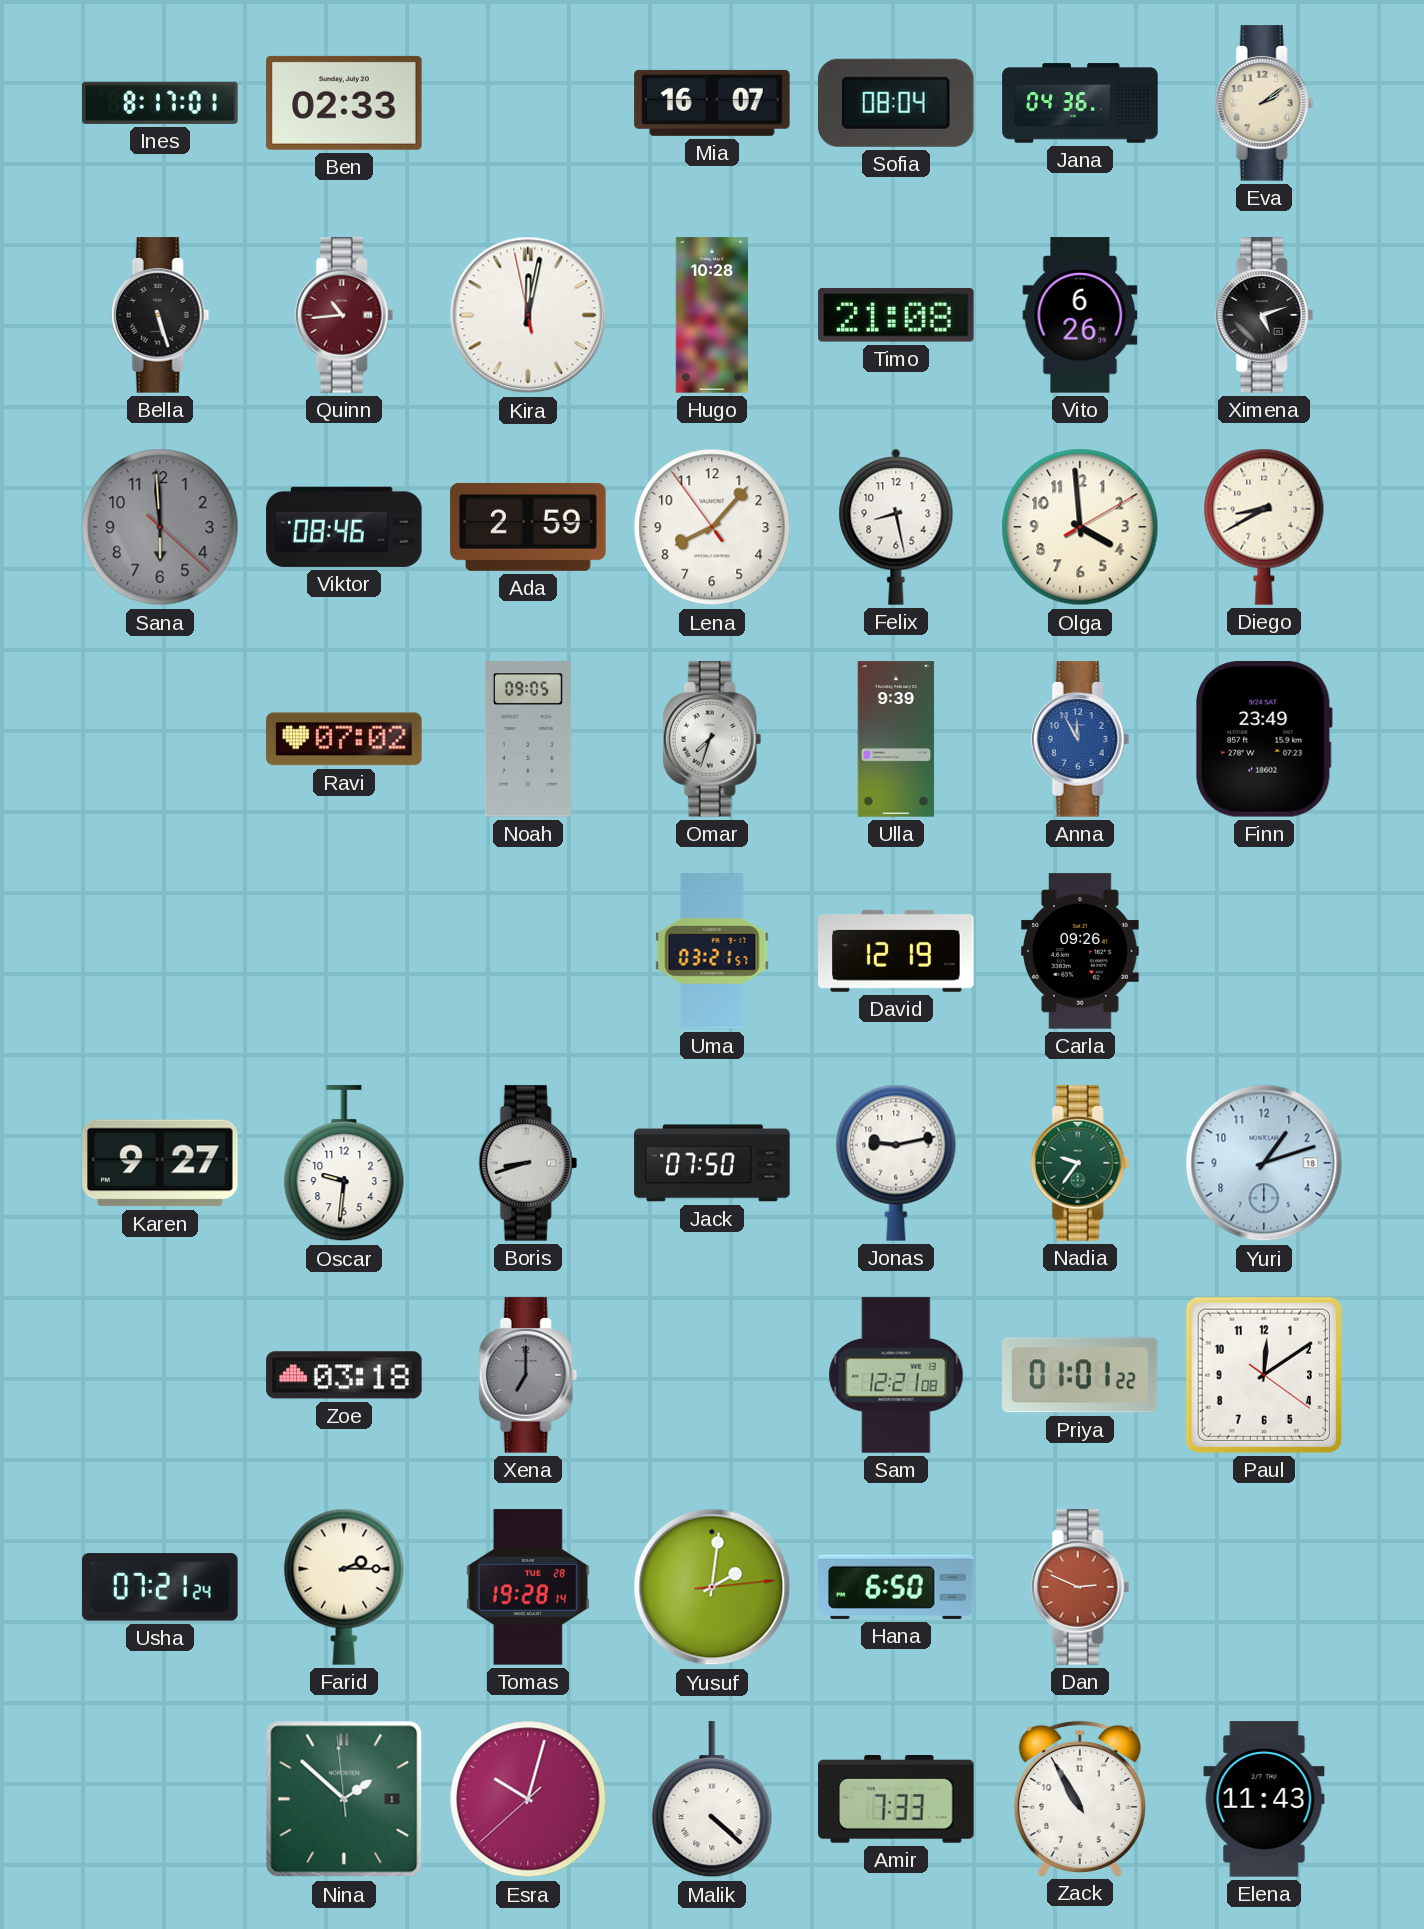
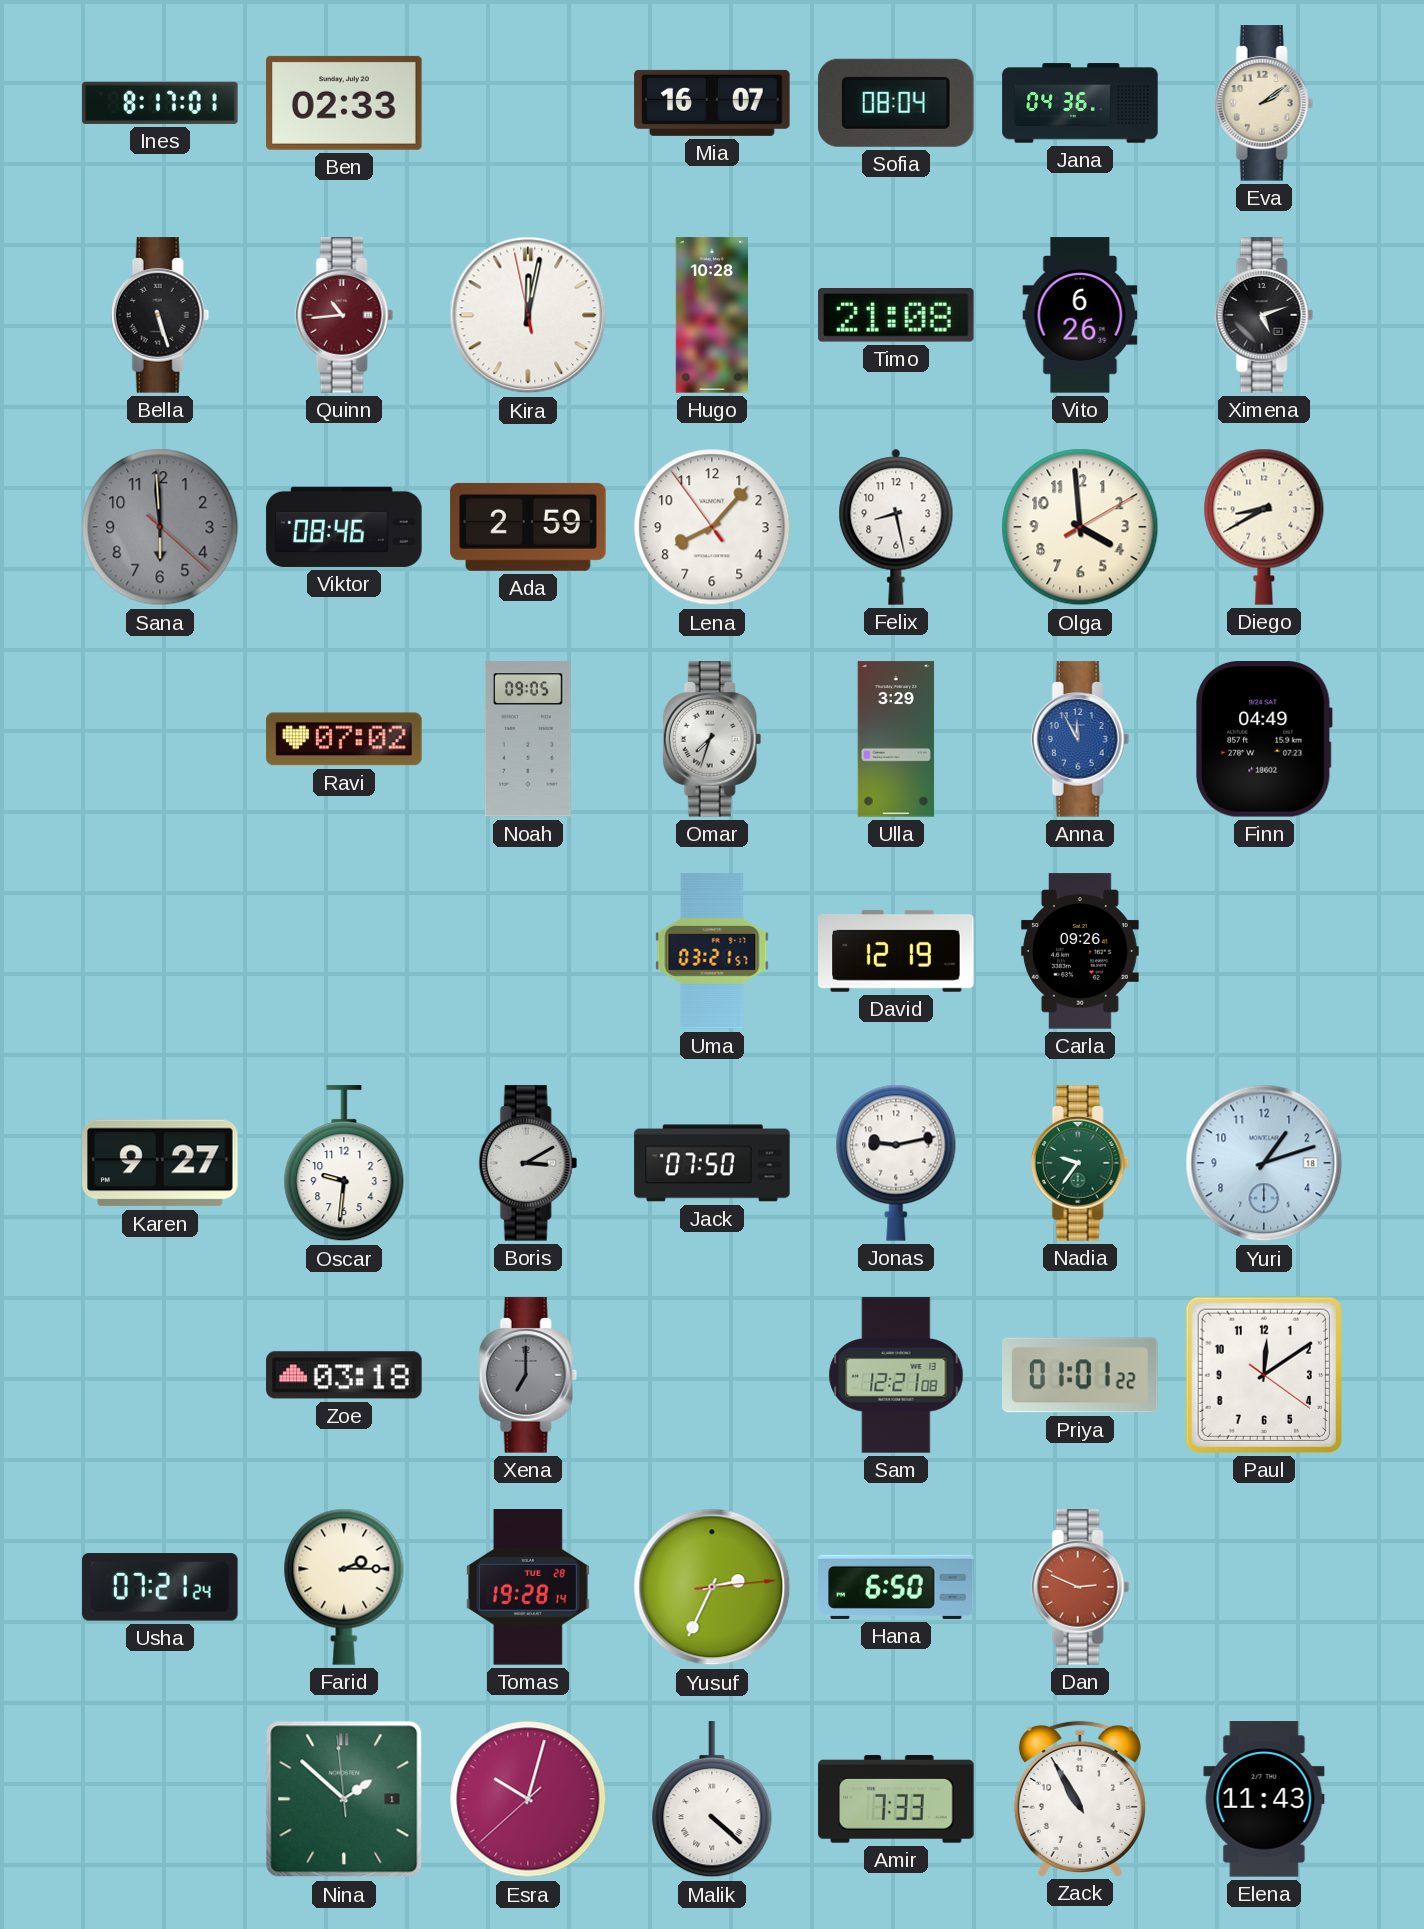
Ulla: 9:39 -> 3:29
Finn: 23:49 -> 04:49
Boris: 8:42 -> 3:10
Yusuf: 2:01 -> 2:34
